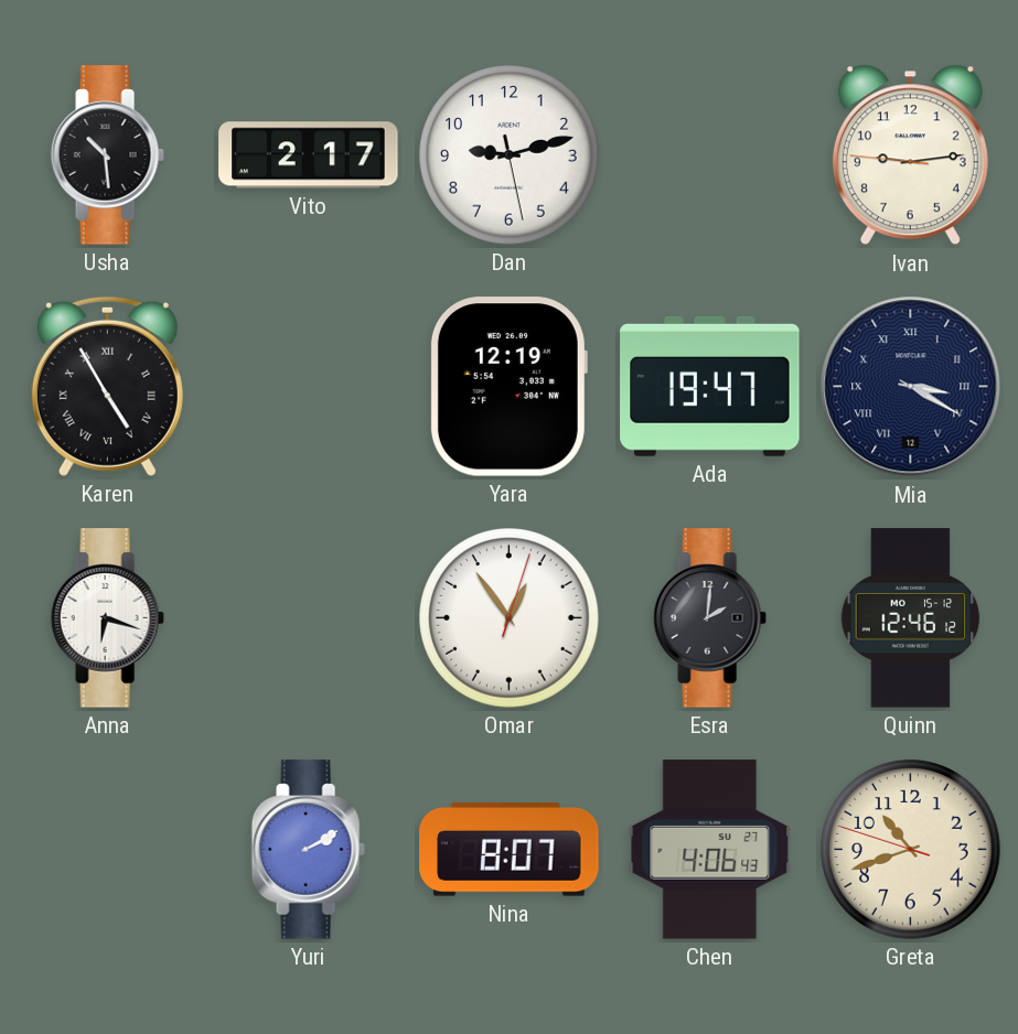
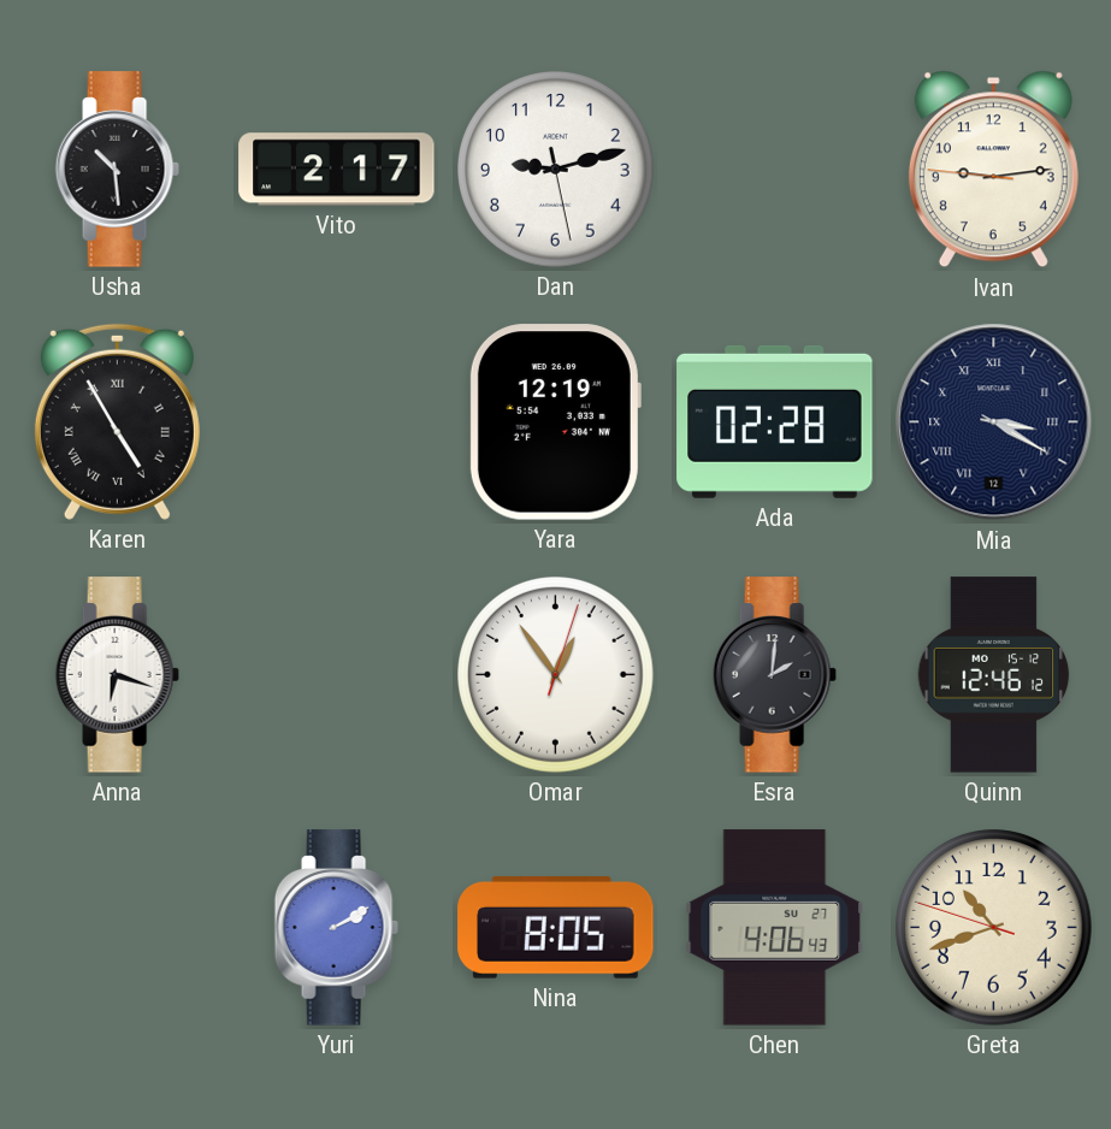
Ada: 19:47 -> 02:28
Nina: 8:07 -> 8:05
